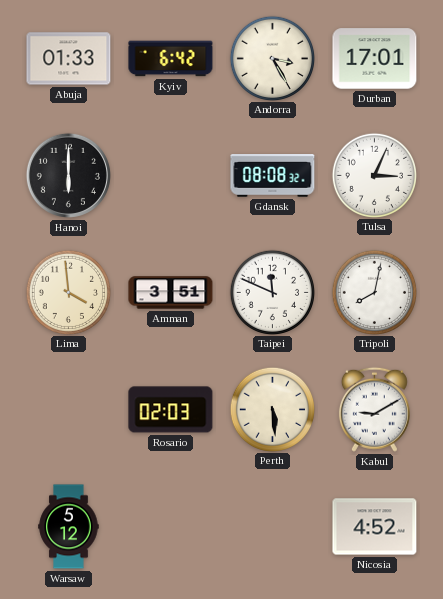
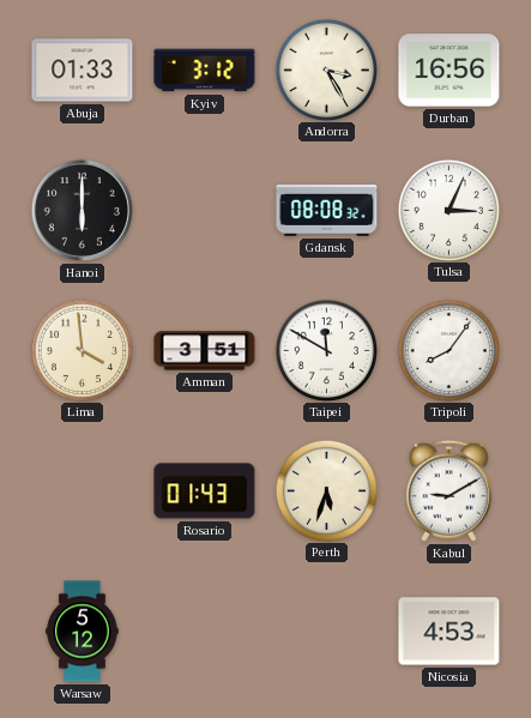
Kyiv: 6:42 -> 3:12
Durban: 17:01 -> 16:56
Taipei: 11:49 -> 11:50
Tripoli: 8:02 -> 8:06
Rosario: 02:03 -> 01:43
Perth: 5:29 -> 5:33
Nicosia: 4:52 -> 4:53
